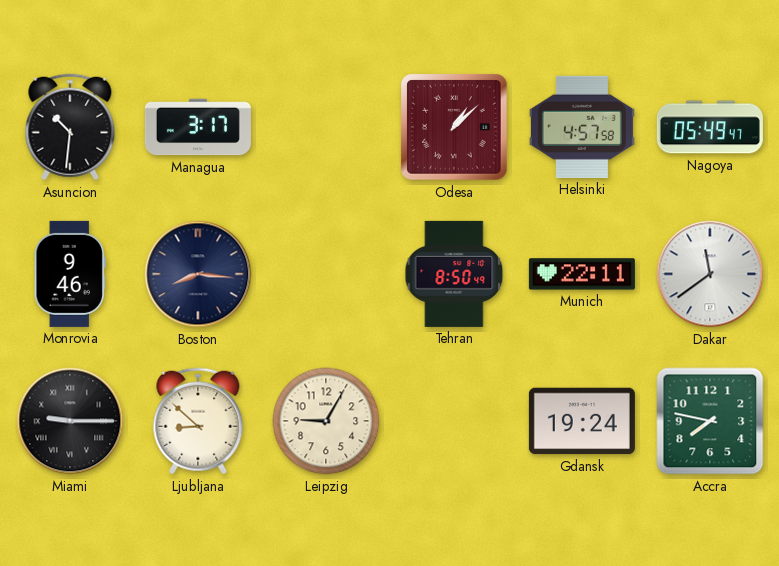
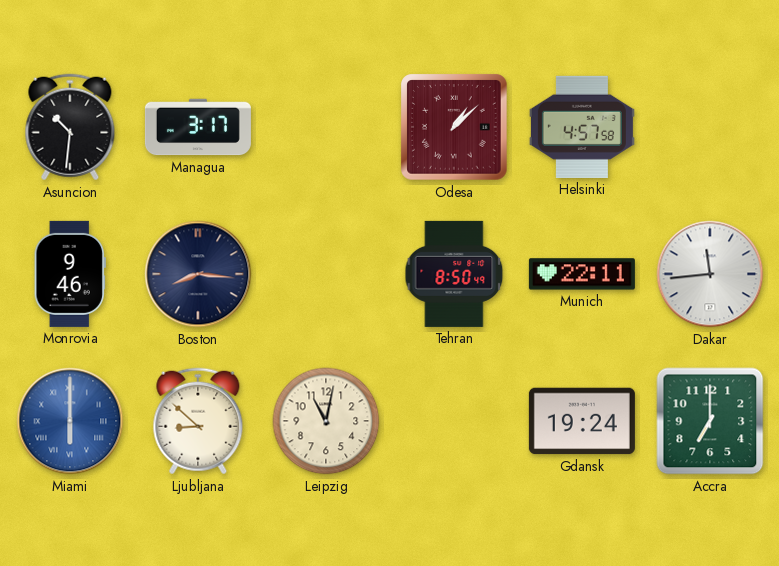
Nagoya: 05:49 -> none
Dakar: 11:39 -> 11:44
Miami: 9:15 -> 6:00
Miami dial: black -> blue
Leipzig: 9:05 -> 11:02
Accra: 7:47 -> 7:00
